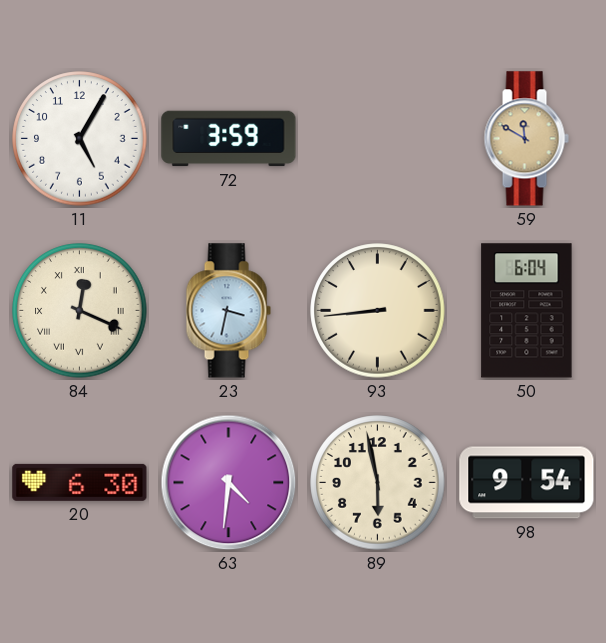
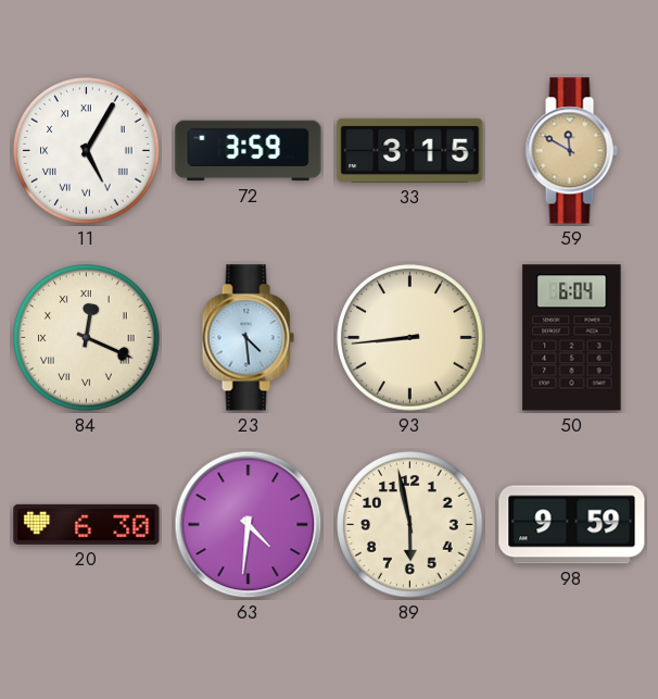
11 numerals: Arabic -> Roman
33: none -> 3:15
23: 3:32 -> 4:29
98: 9:54 -> 9:59
